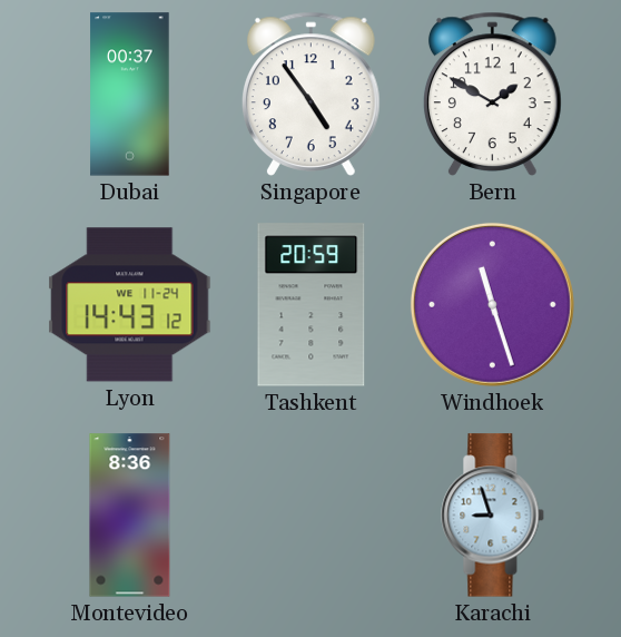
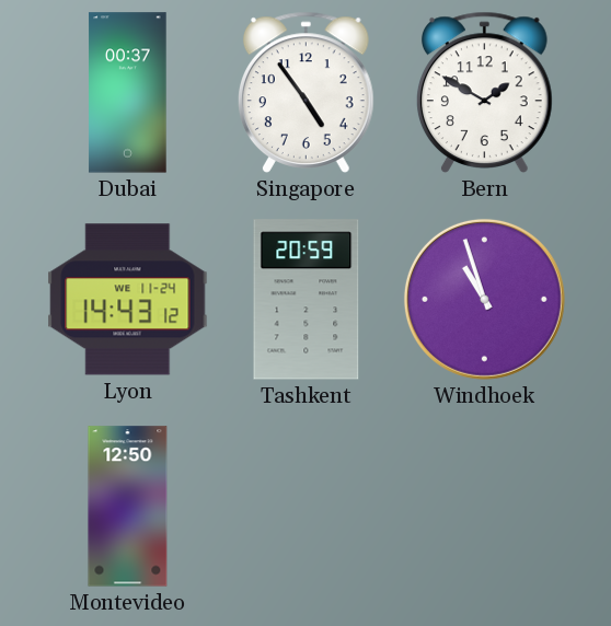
Windhoek: 11:27 -> 10:57
Montevideo: 8:36 -> 12:50
Karachi: 8:57 -> none
